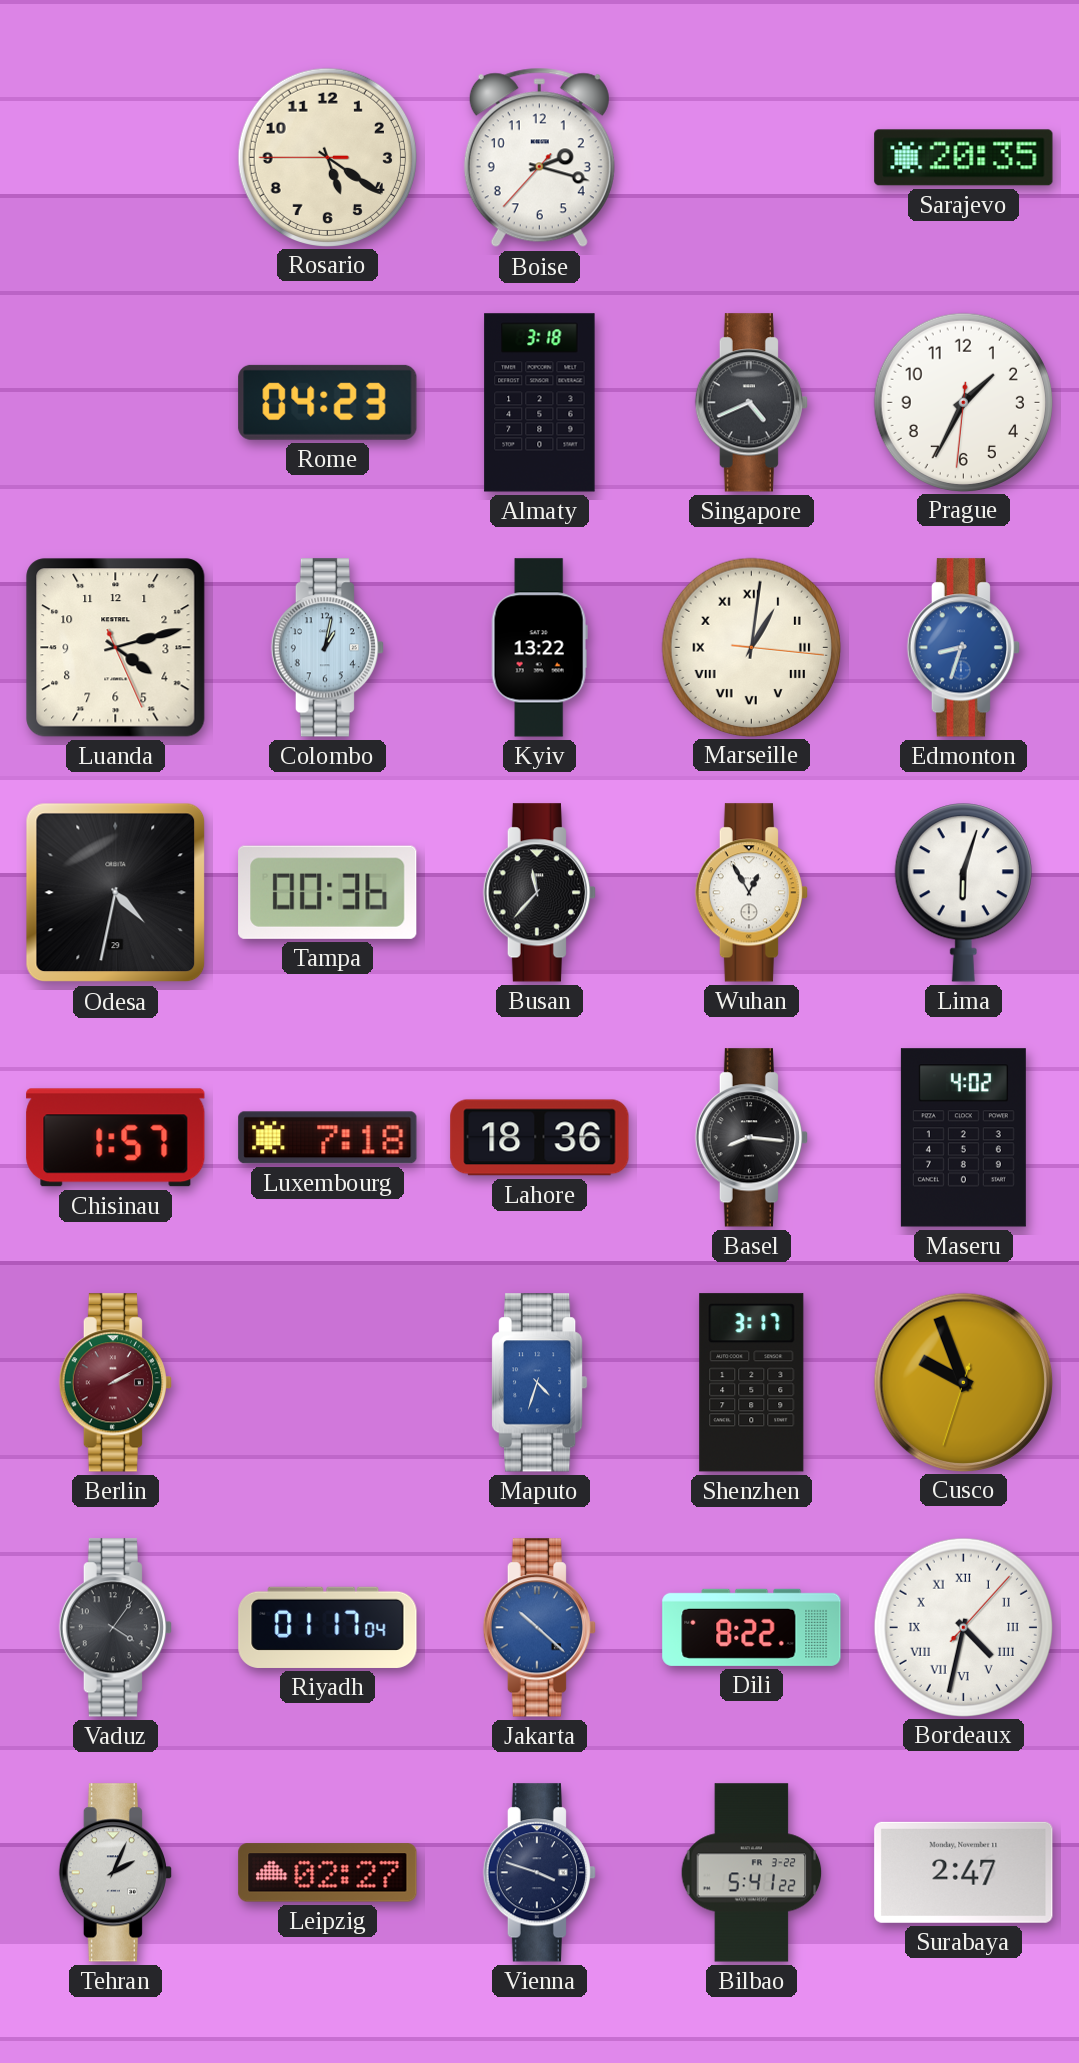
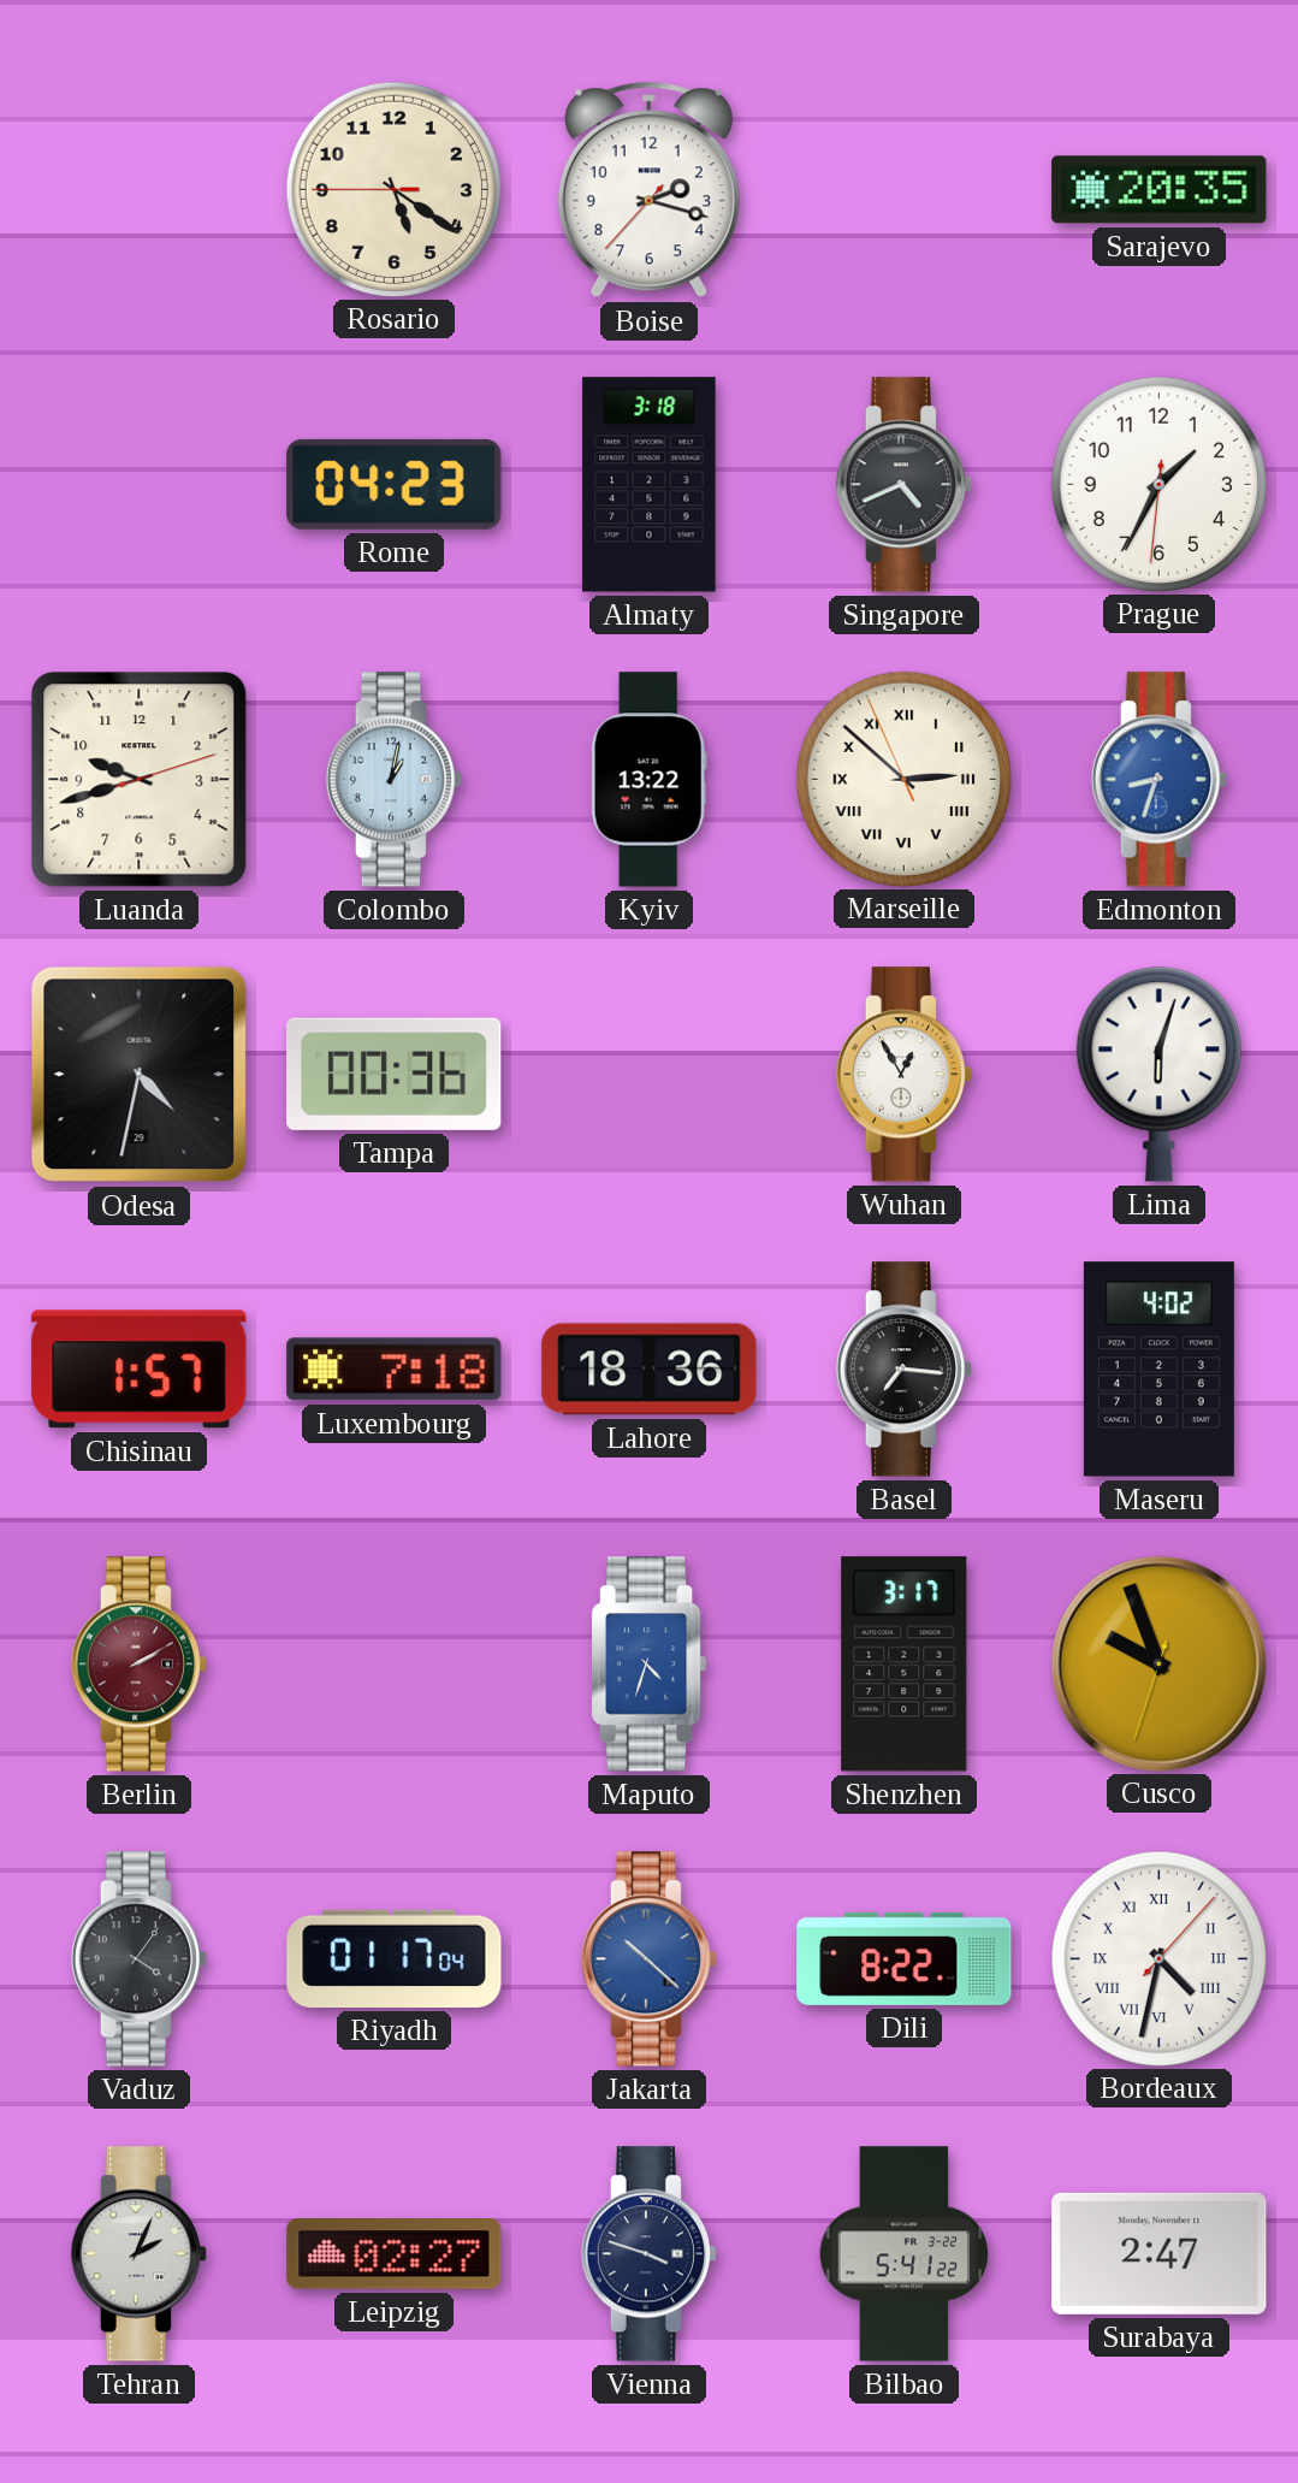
Luanda: 4:12 -> 9:42
Marseille: 1:01 -> 2:51
Busan: 11:37 -> none
Basel: 8:16 -> 7:16
